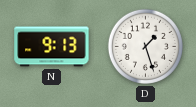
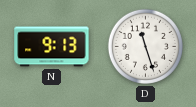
D: 1:27 -> 11:27
